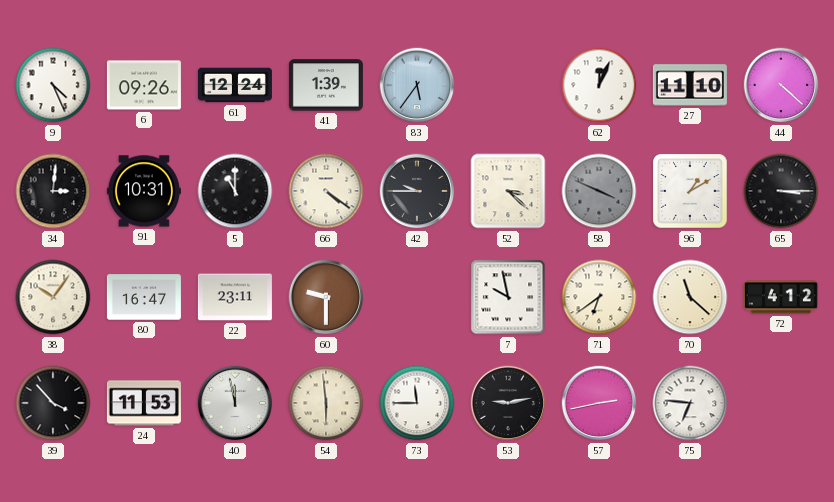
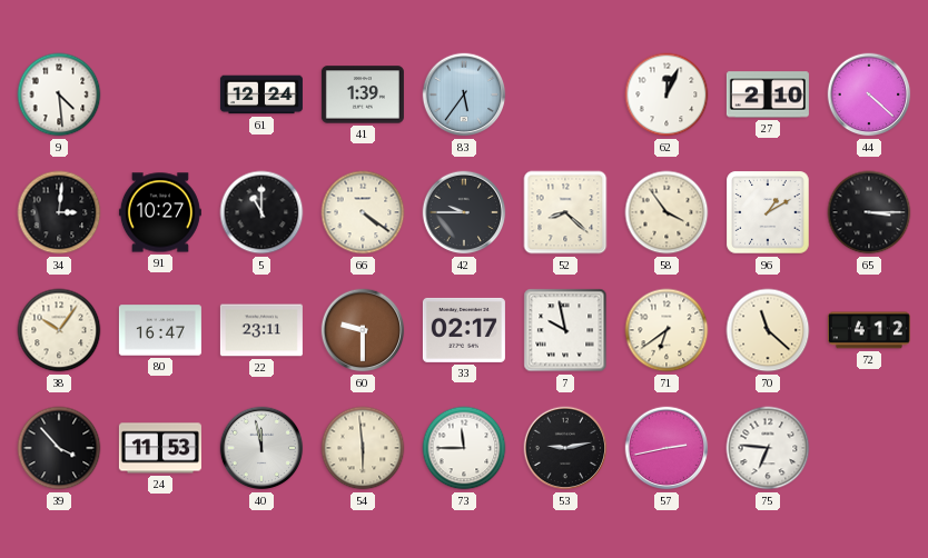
9: 4:26 -> 4:29
6: 09:26 -> none
27: 11:10 -> 2:10
91: 10:31 -> 10:27
52: 3:22 -> 8:22
58: 3:49 -> 3:54
58 dial: grey -> cream
33: none -> 02:17
